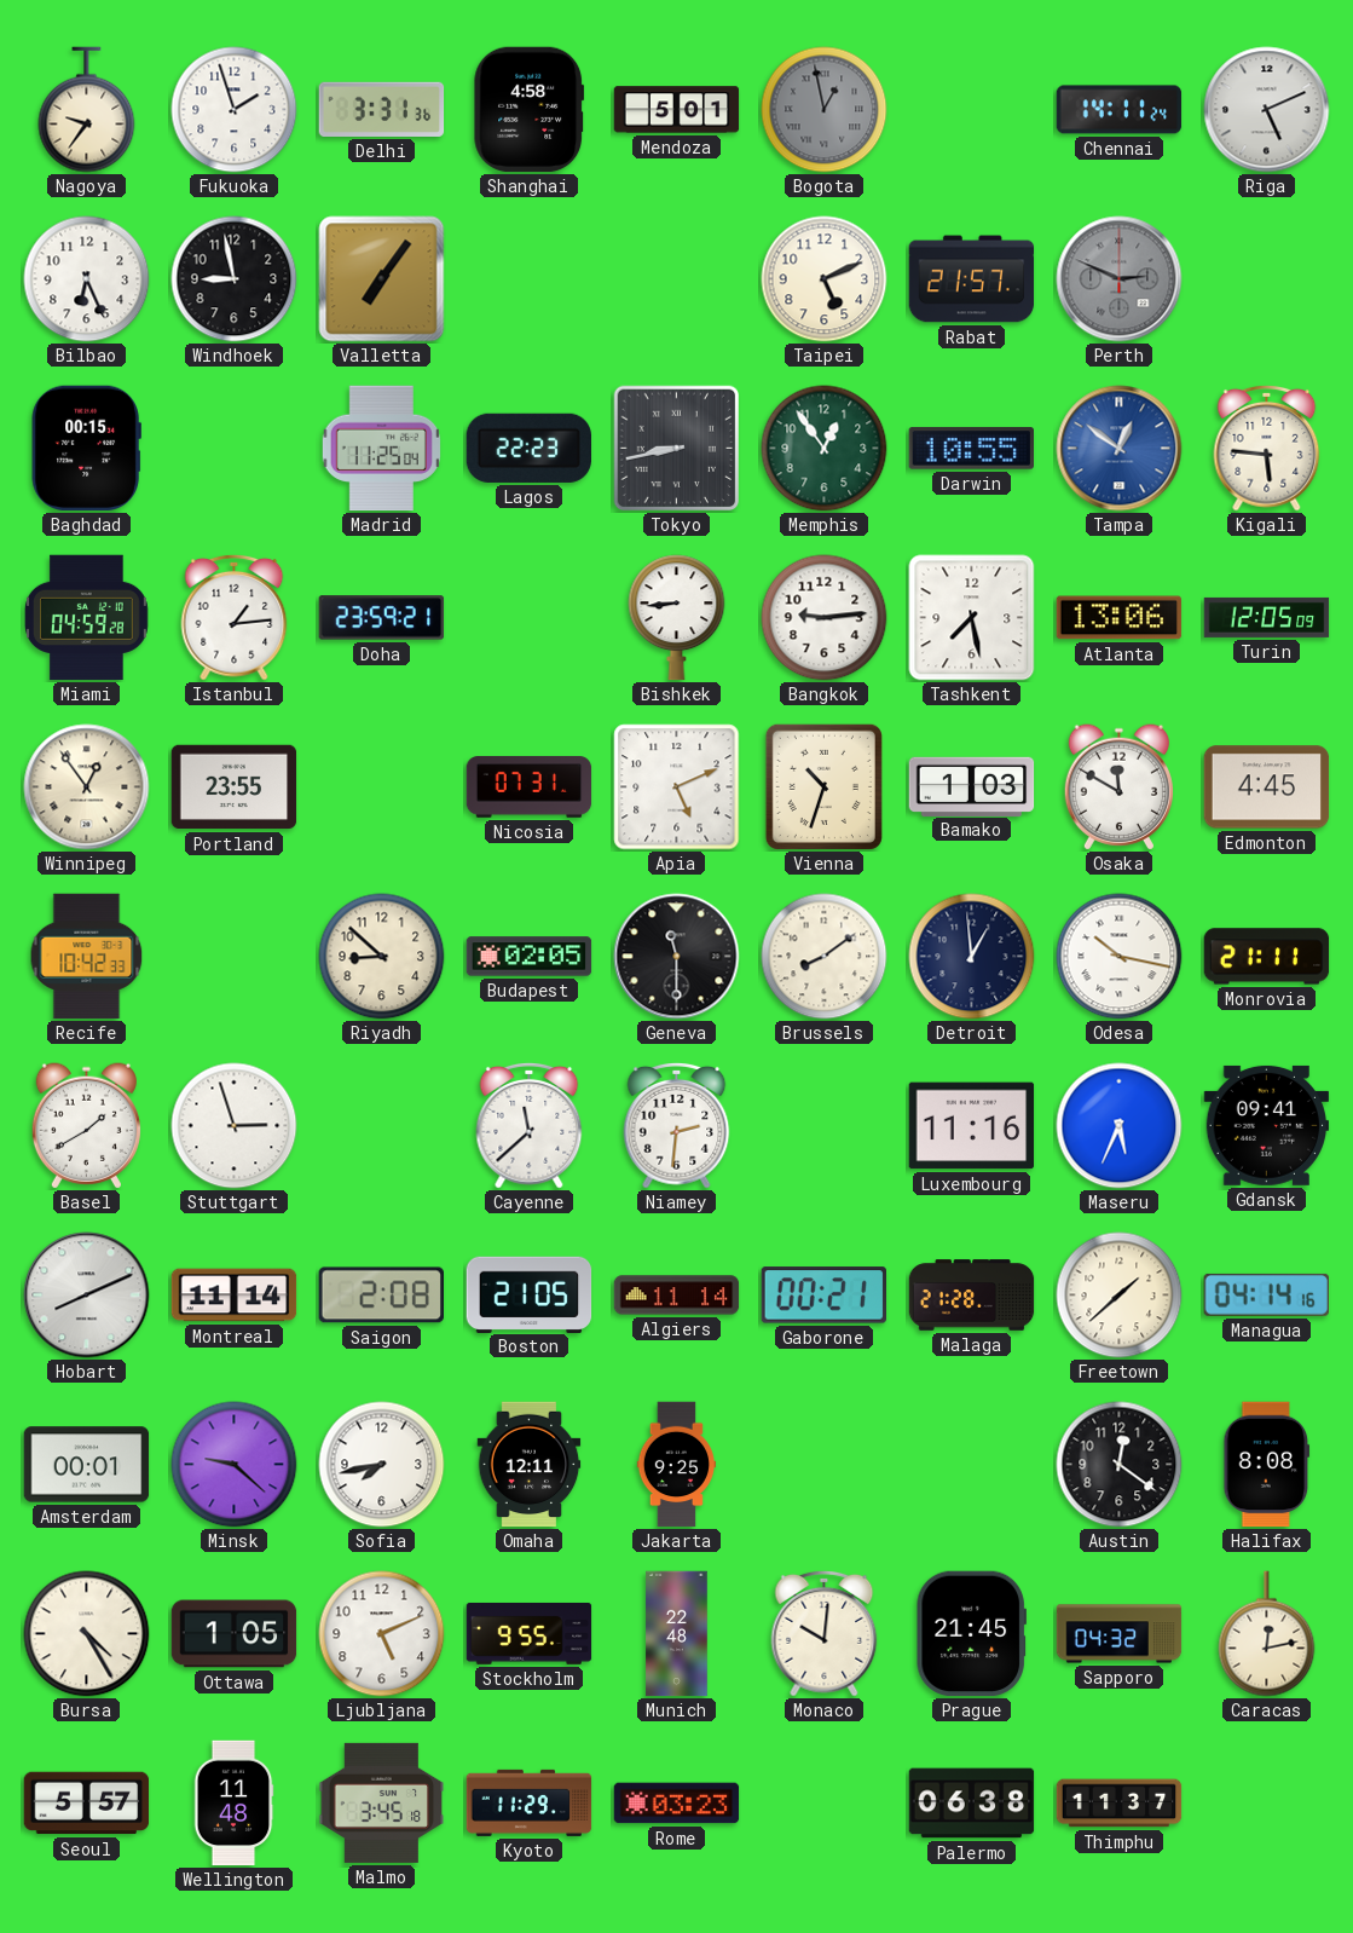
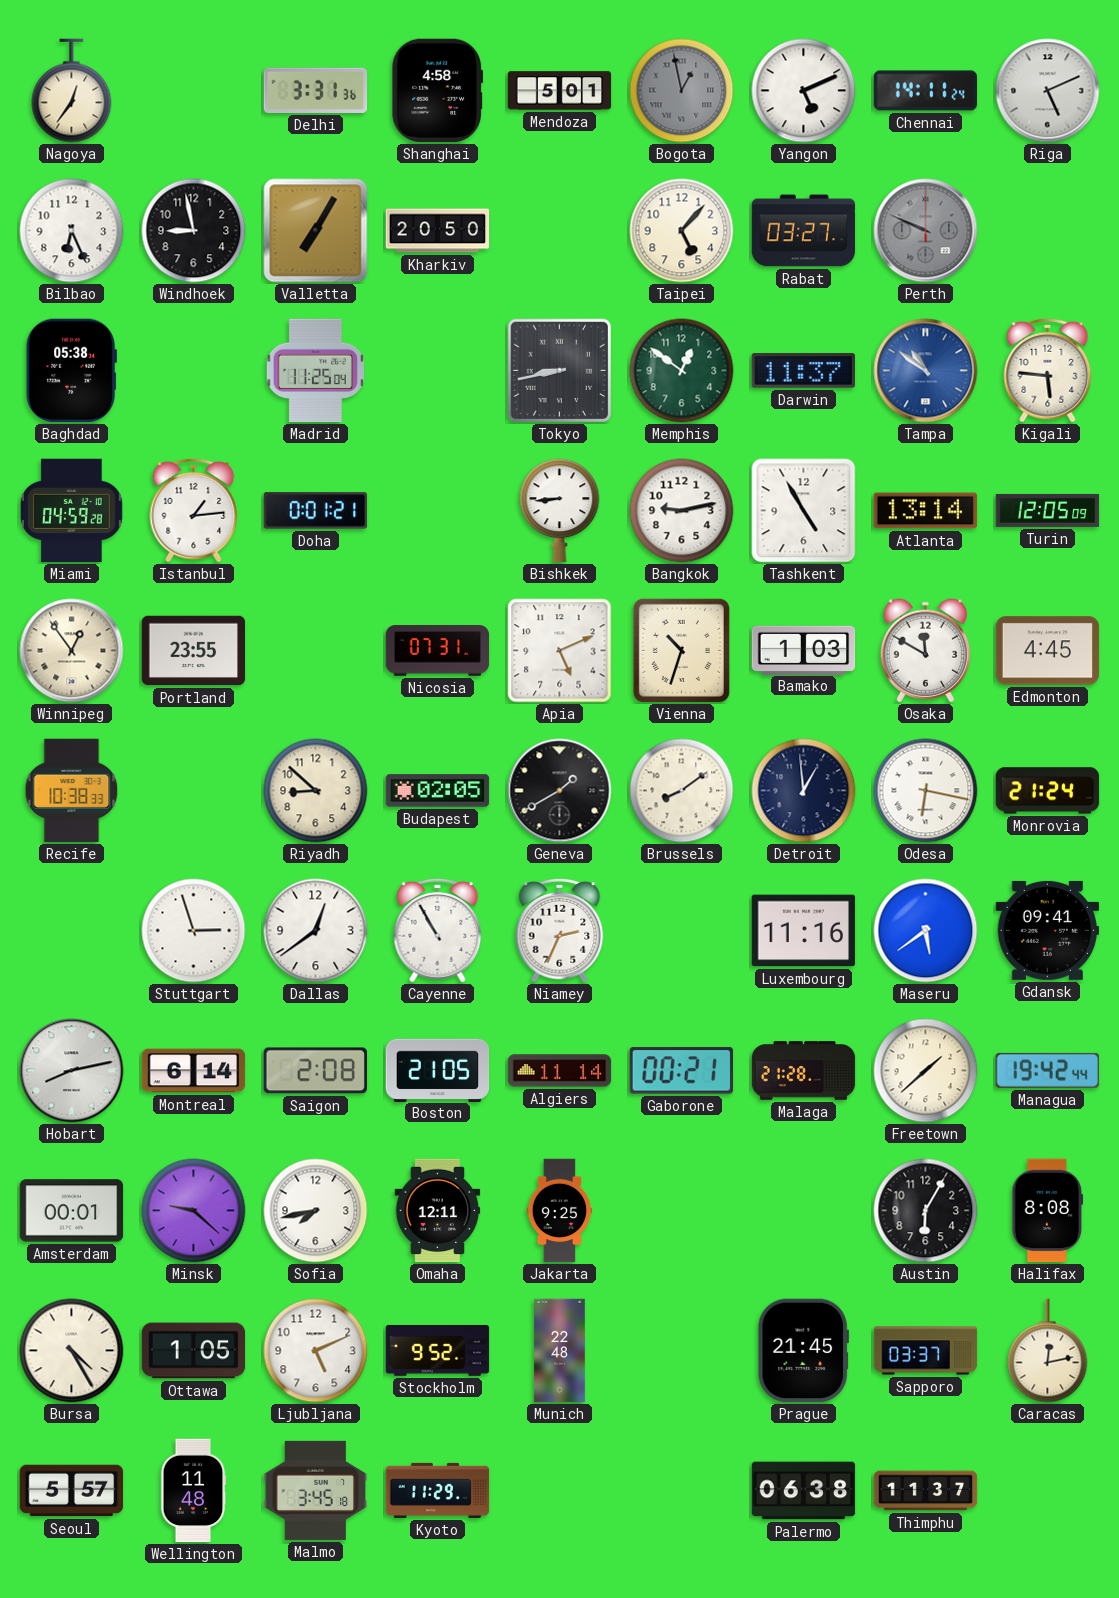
Nagoya: 9:36 -> 12:36
Fukuoka: 1:57 -> none
Yangon: none -> 5:11
Valletta: 7:06 -> 7:05
Kharkiv: none -> 20:50
Taipei: 5:11 -> 5:07
Rabat: 21:57 -> 03:27
Perth: 2:49 -> 9:49
Baghdad: 00:15 -> 05:38
Lagos: 22:23 -> none
Memphis: 12:54 -> 12:51
Darwin: 10:55 -> 11:37
Tampa: 12:51 -> 10:51
Doha: 23:59 -> 0:01
Bangkok: 9:14 -> 9:13
Tashkent: 7:28 -> 4:55
Atlanta: 13:06 -> 13:14
Recife: 10:42 -> 10:38
Geneva: 11:30 -> 1:40
Odesa: 10:17 -> 6:17
Monrovia: 21:11 -> 21:24
Basel: 1:40 -> none
Dallas: none -> 12:39
Cayenne: 11:38 -> 10:55
Niamey: 2:31 -> 2:34
Maseru: 5:34 -> 5:39
Hobart: 8:11 -> 8:13
Montreal: 11:14 -> 6:14
Managua: 04:14 -> 19:42
Austin: 12:21 -> 6:05
Stockholm: 9:55 -> 9:52
Monaco: 10:01 -> none
Sapporo: 04:32 -> 03:37
Rome: 03:23 -> none
